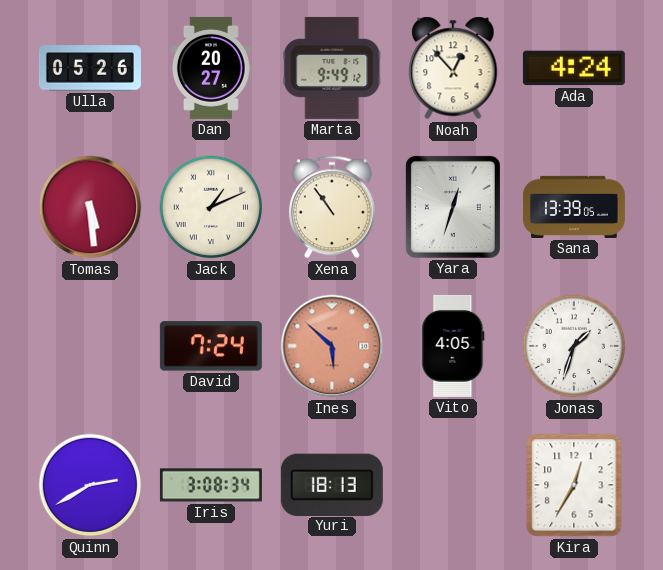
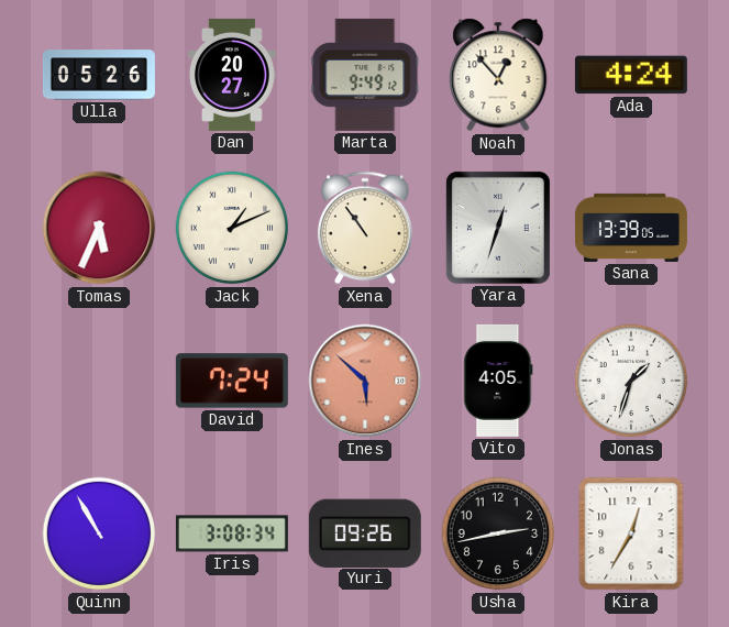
Tomas: 5:29 -> 5:34
Quinn: 2:40 -> 10:55
Yuri: 18:13 -> 09:26
Usha: none -> 2:43
